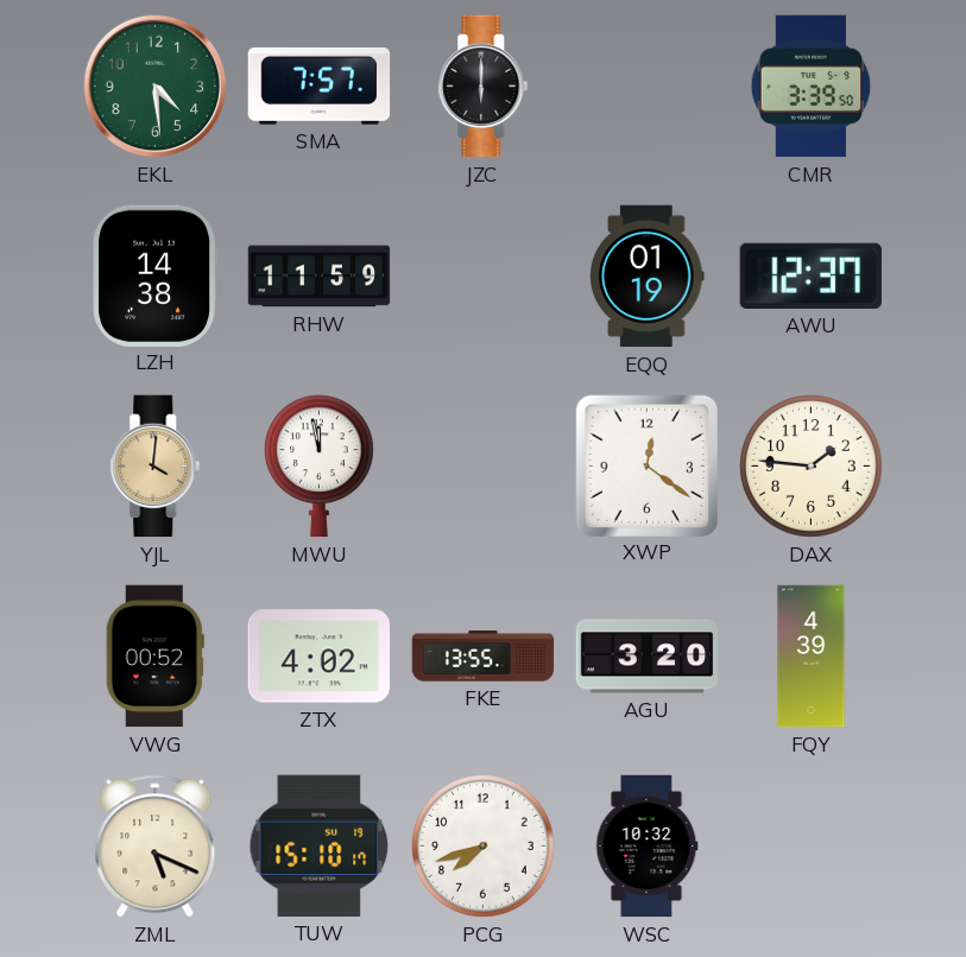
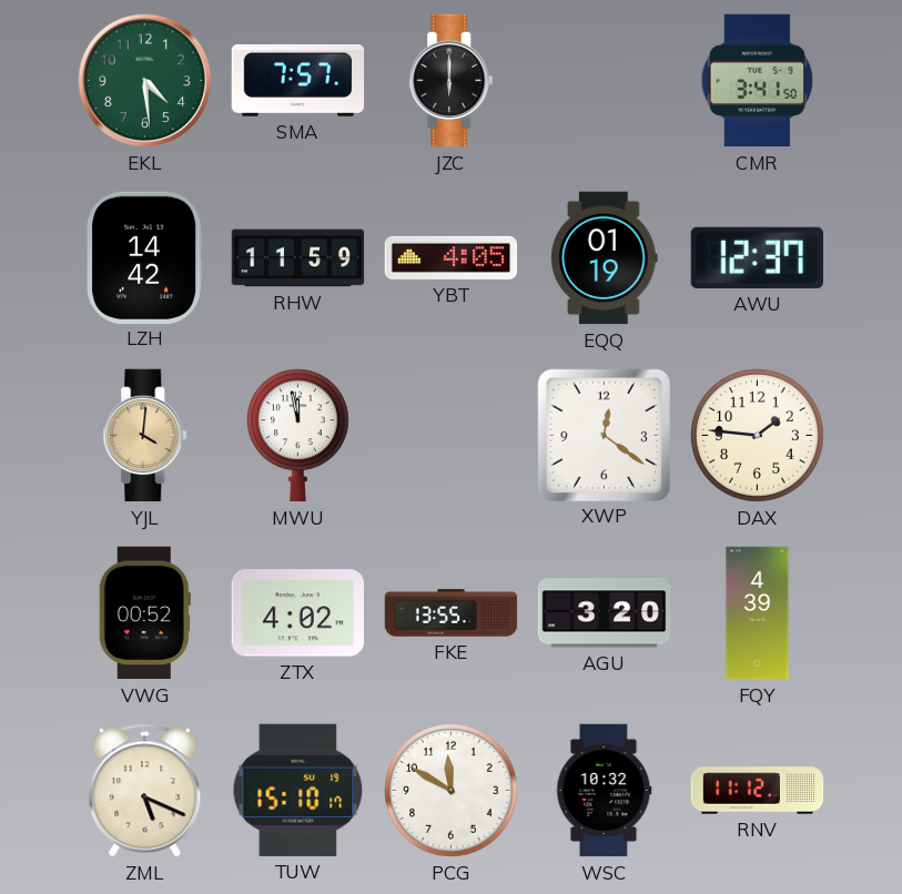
CMR: 3:39 -> 3:41
LZH: 14:38 -> 14:42
YBT: none -> 4:05
PCG: 7:42 -> 11:50
RNV: none -> 11:12
